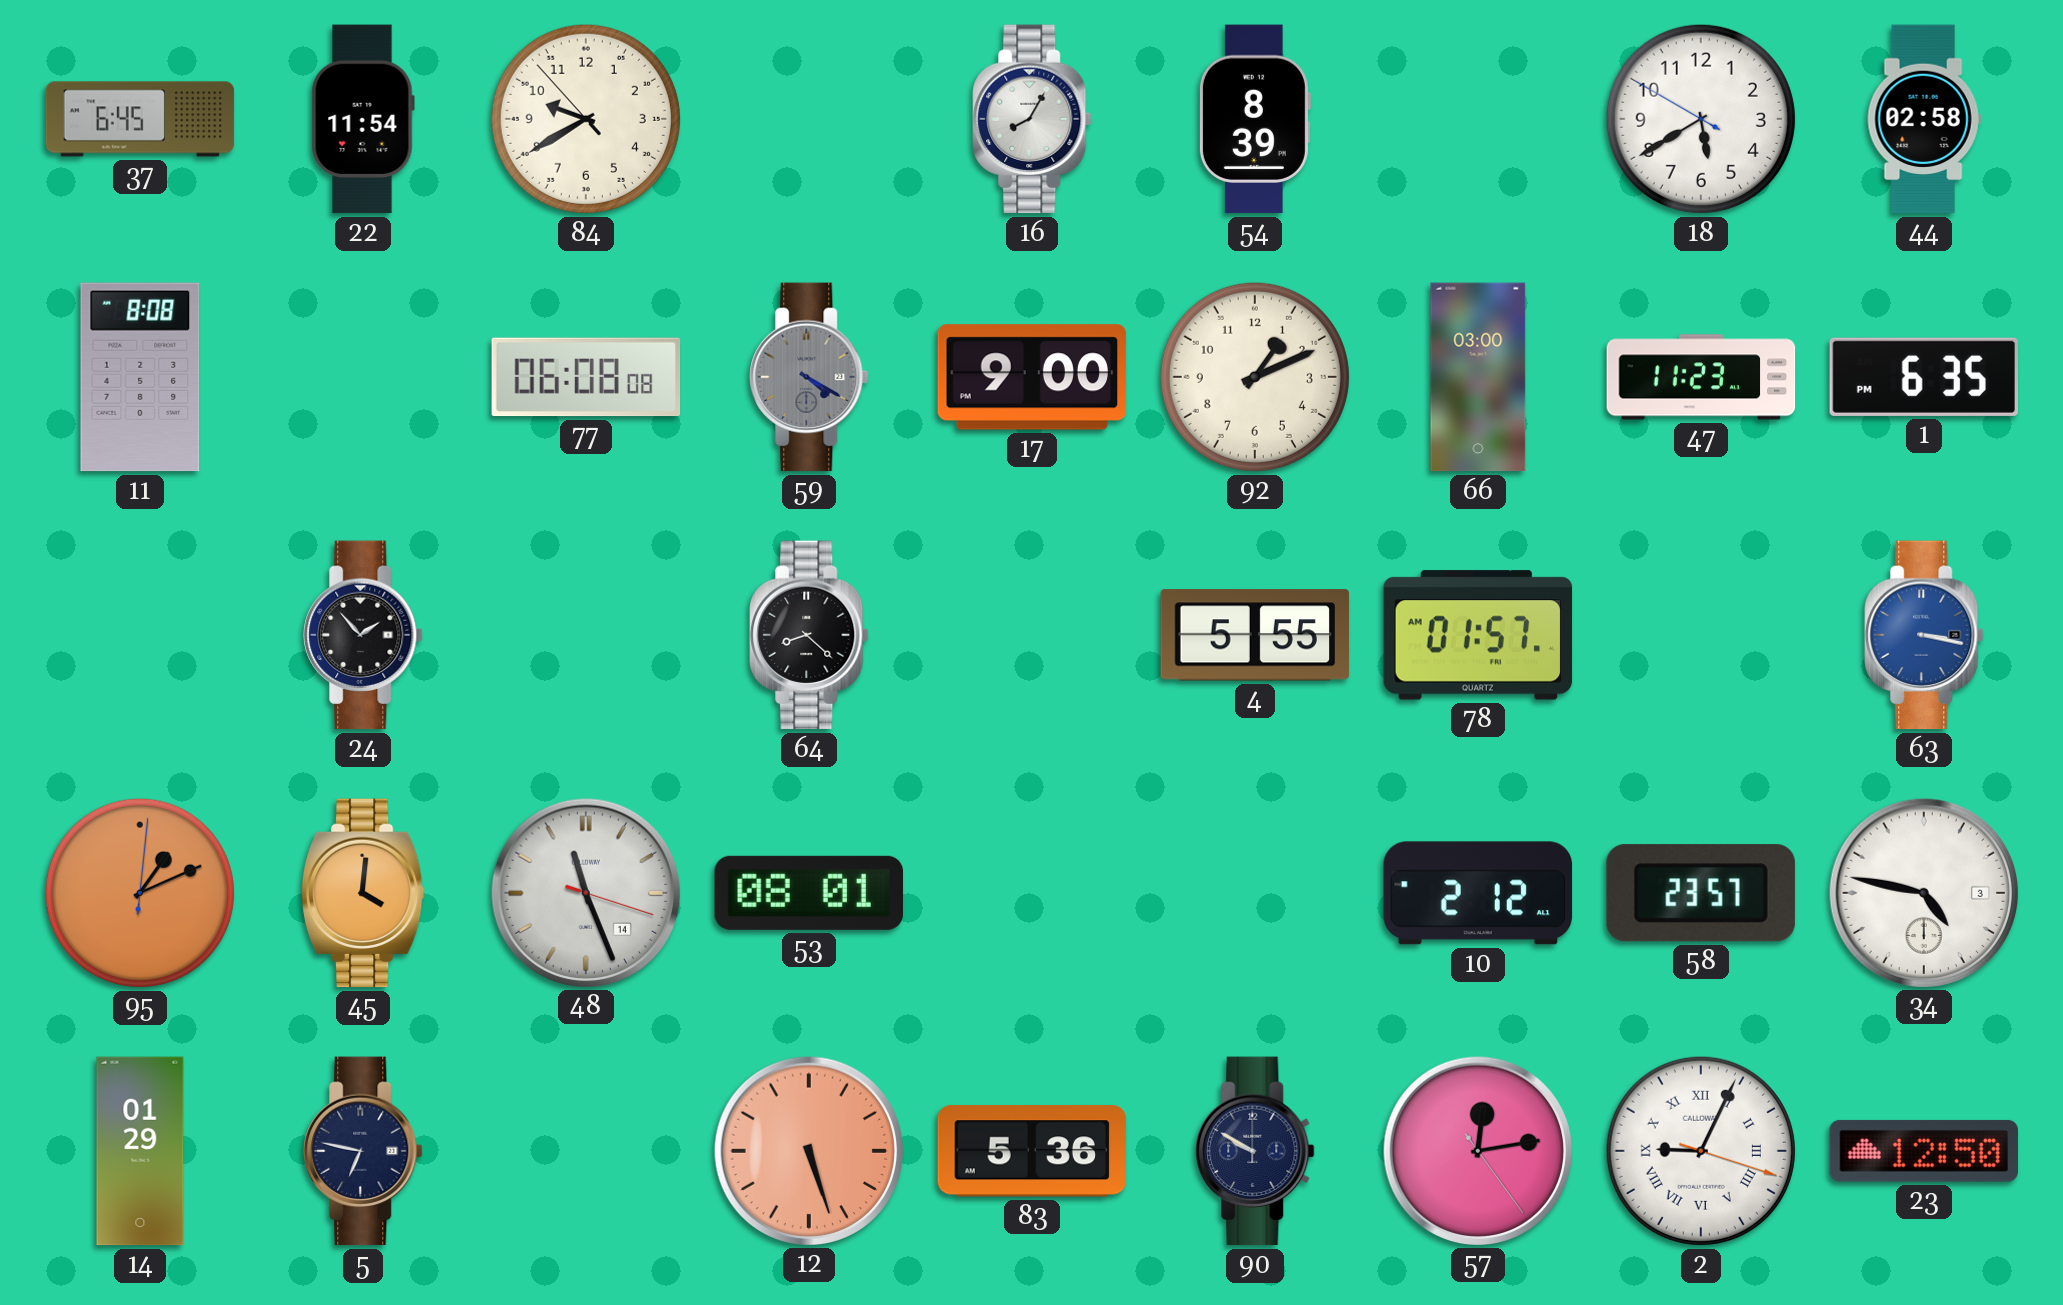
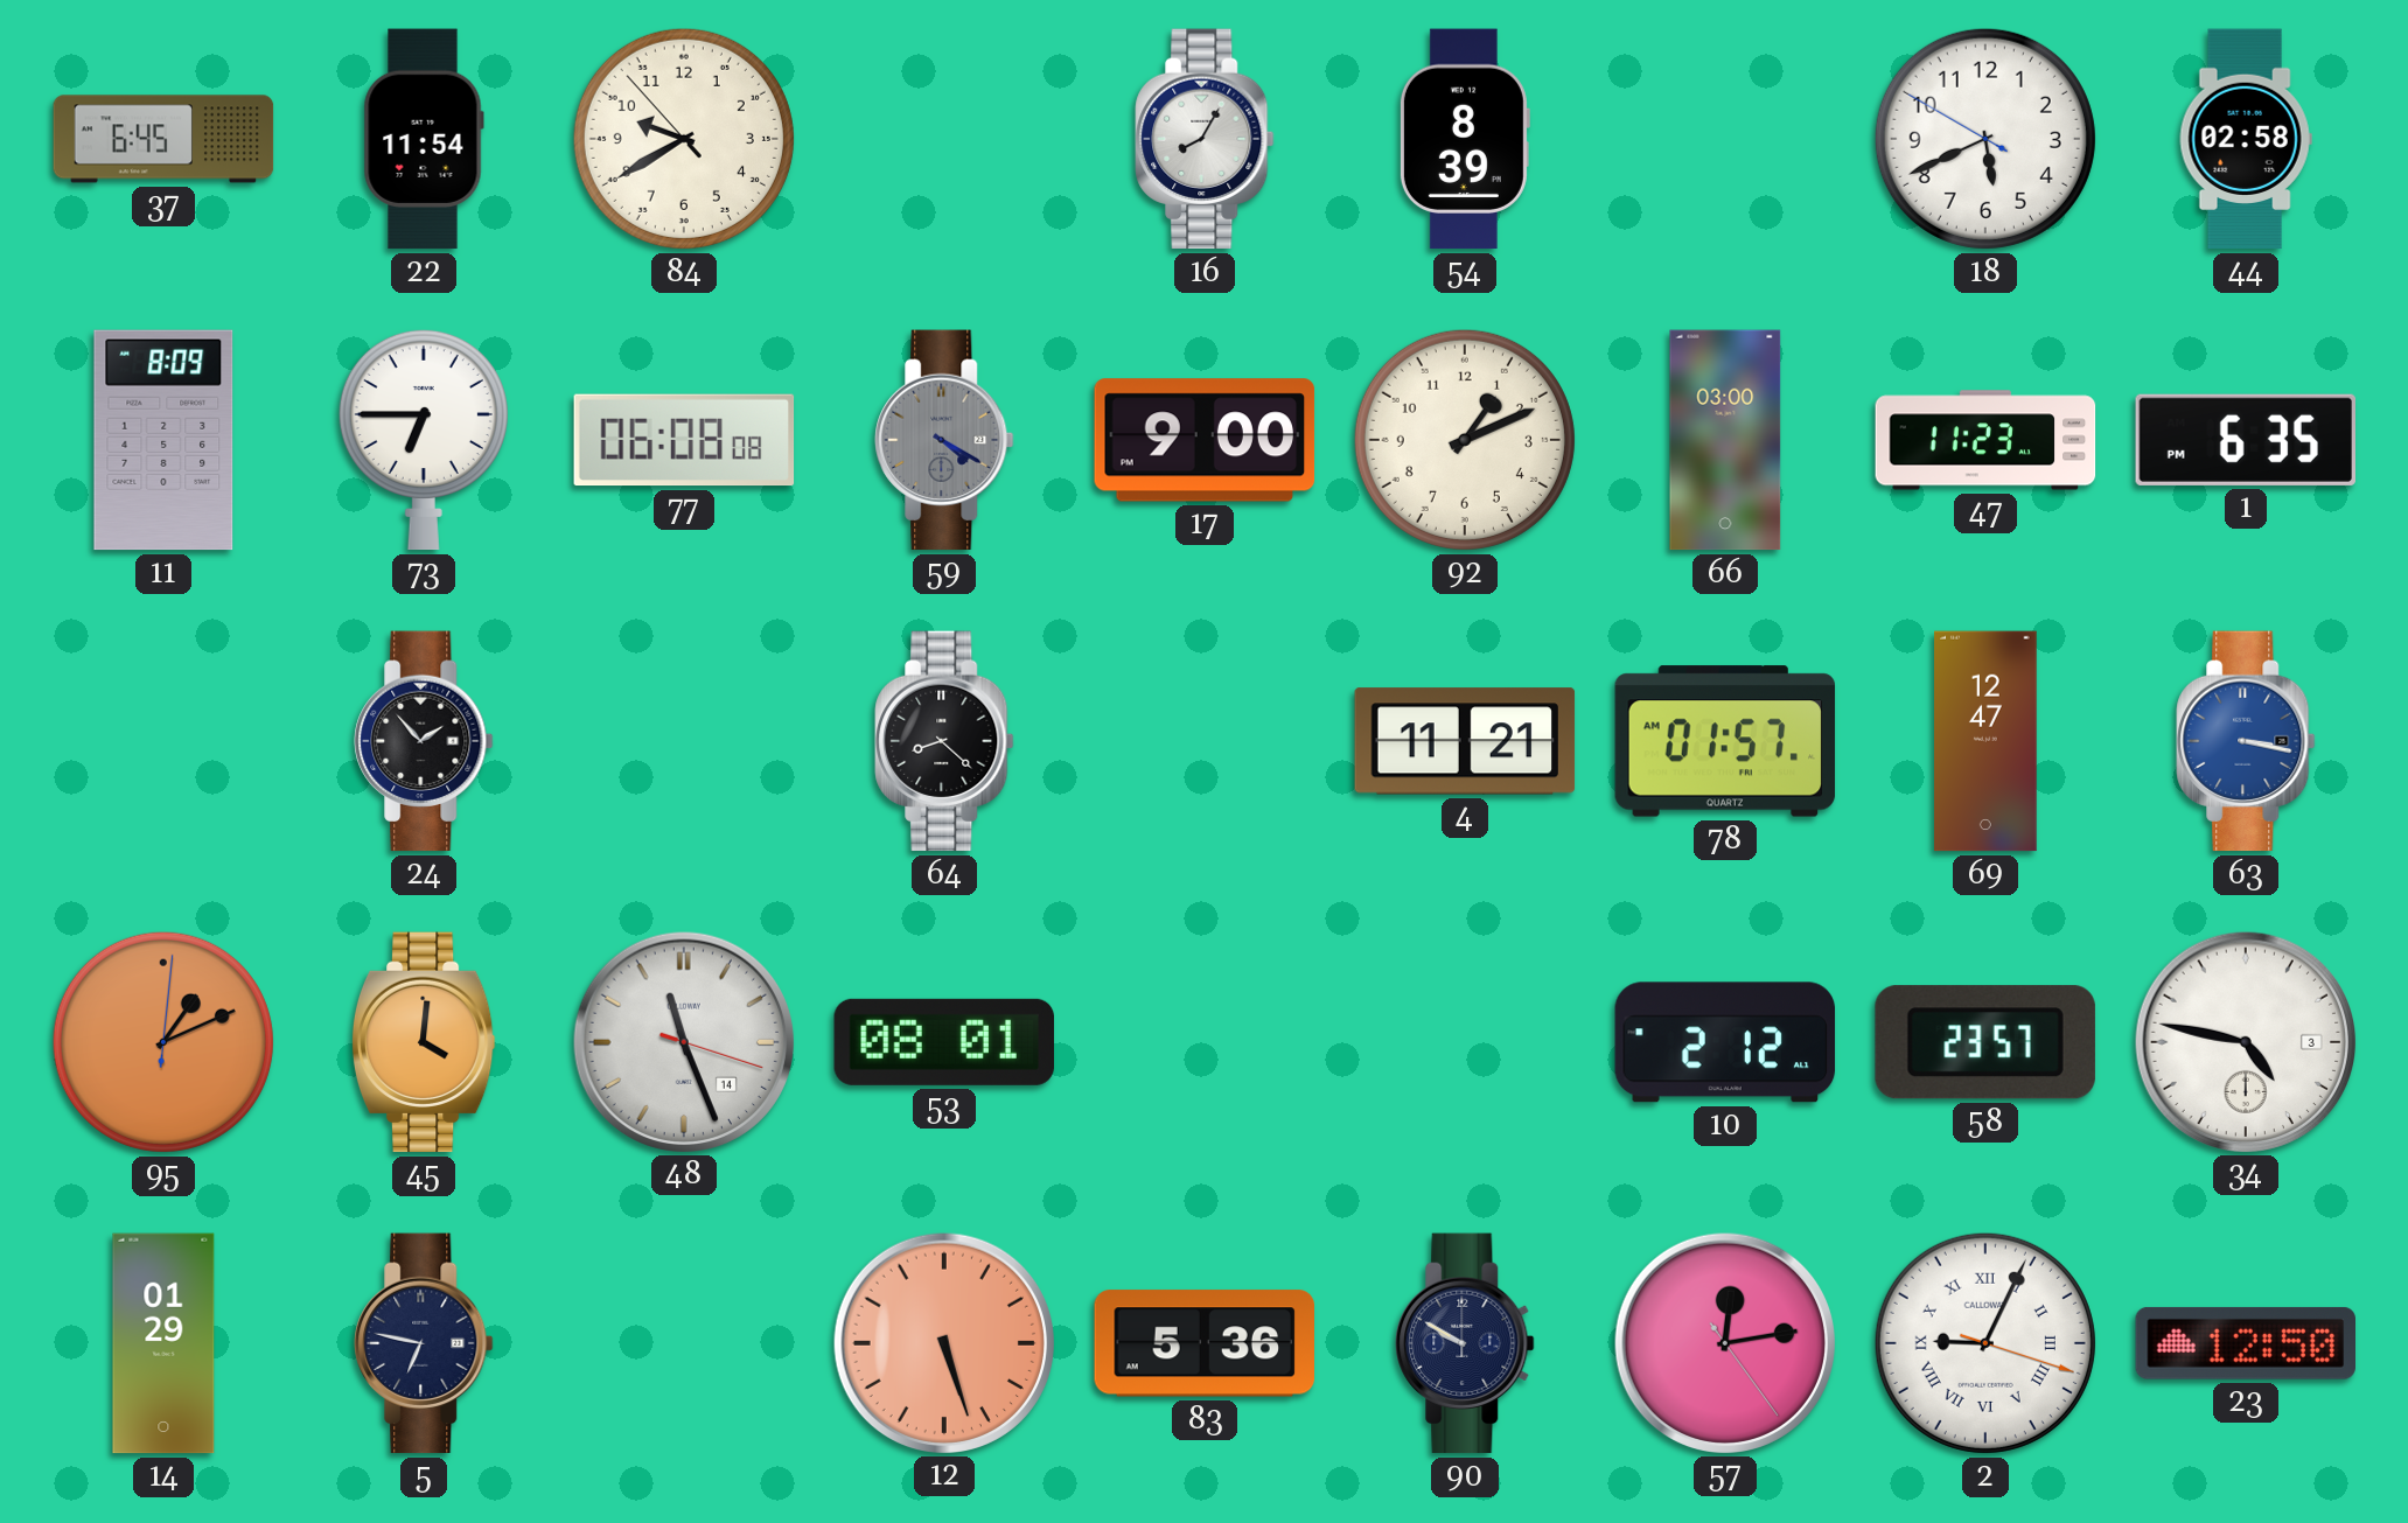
18: 5:39 -> 5:40
11: 8:08 -> 8:09
73: none -> 6:45
4: 5:55 -> 11:21
69: none -> 12:47
